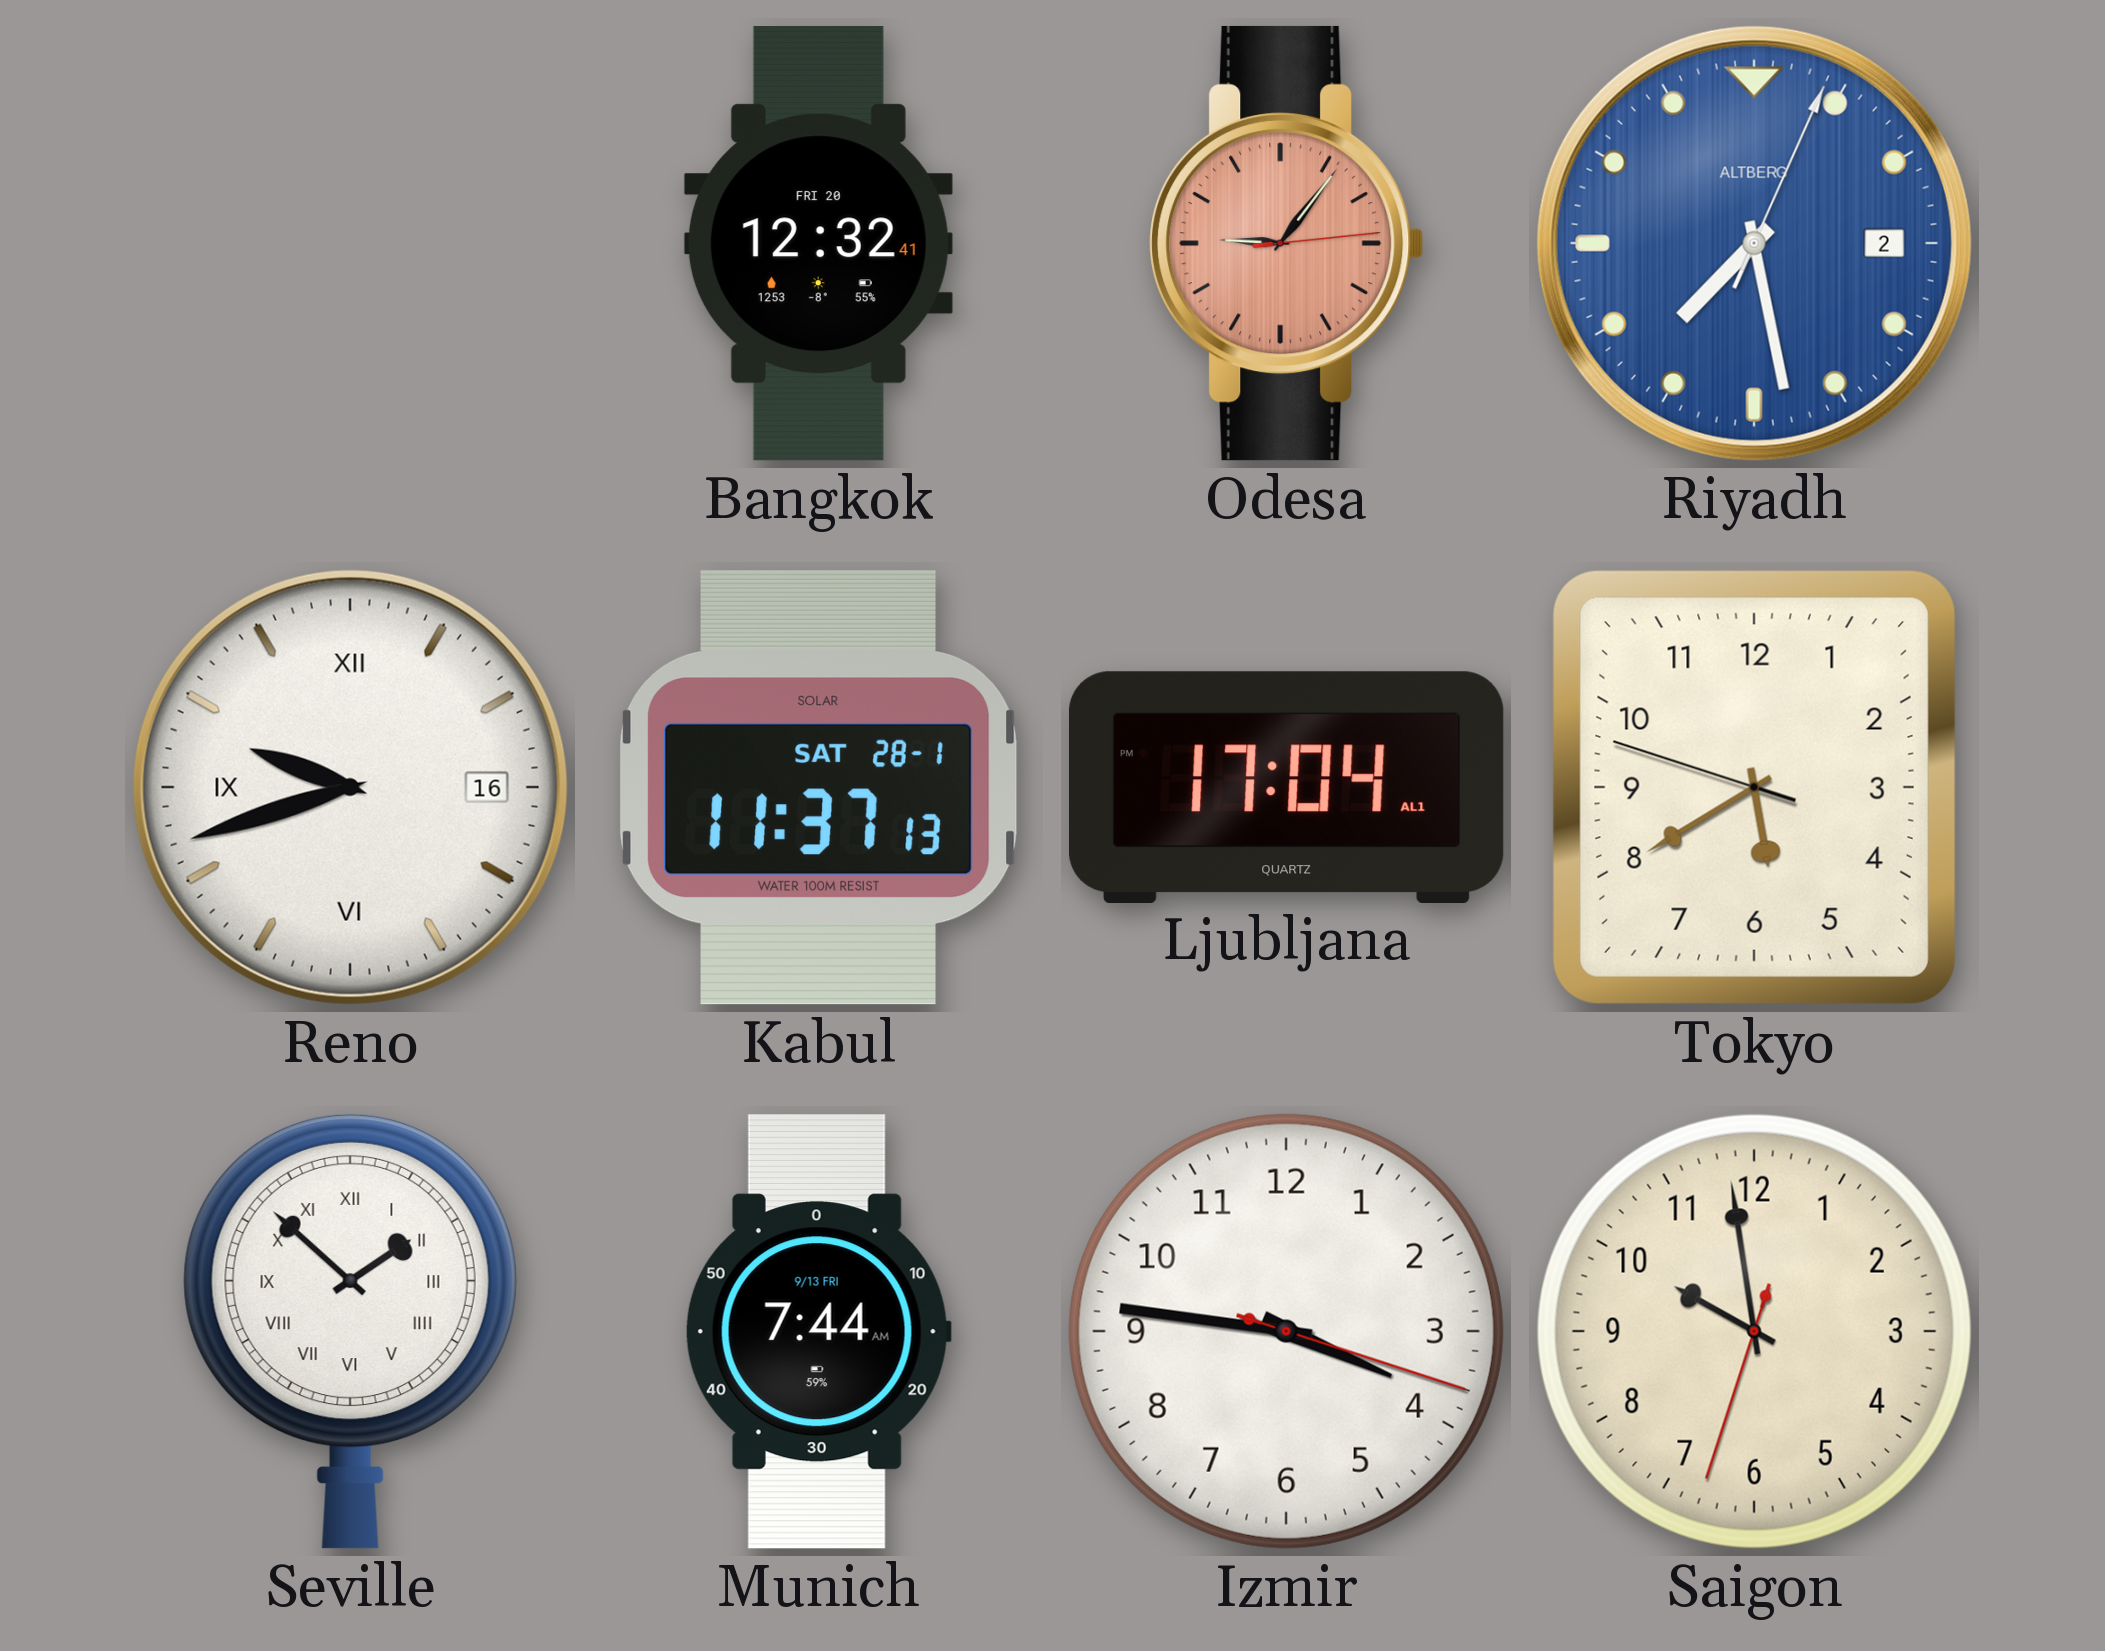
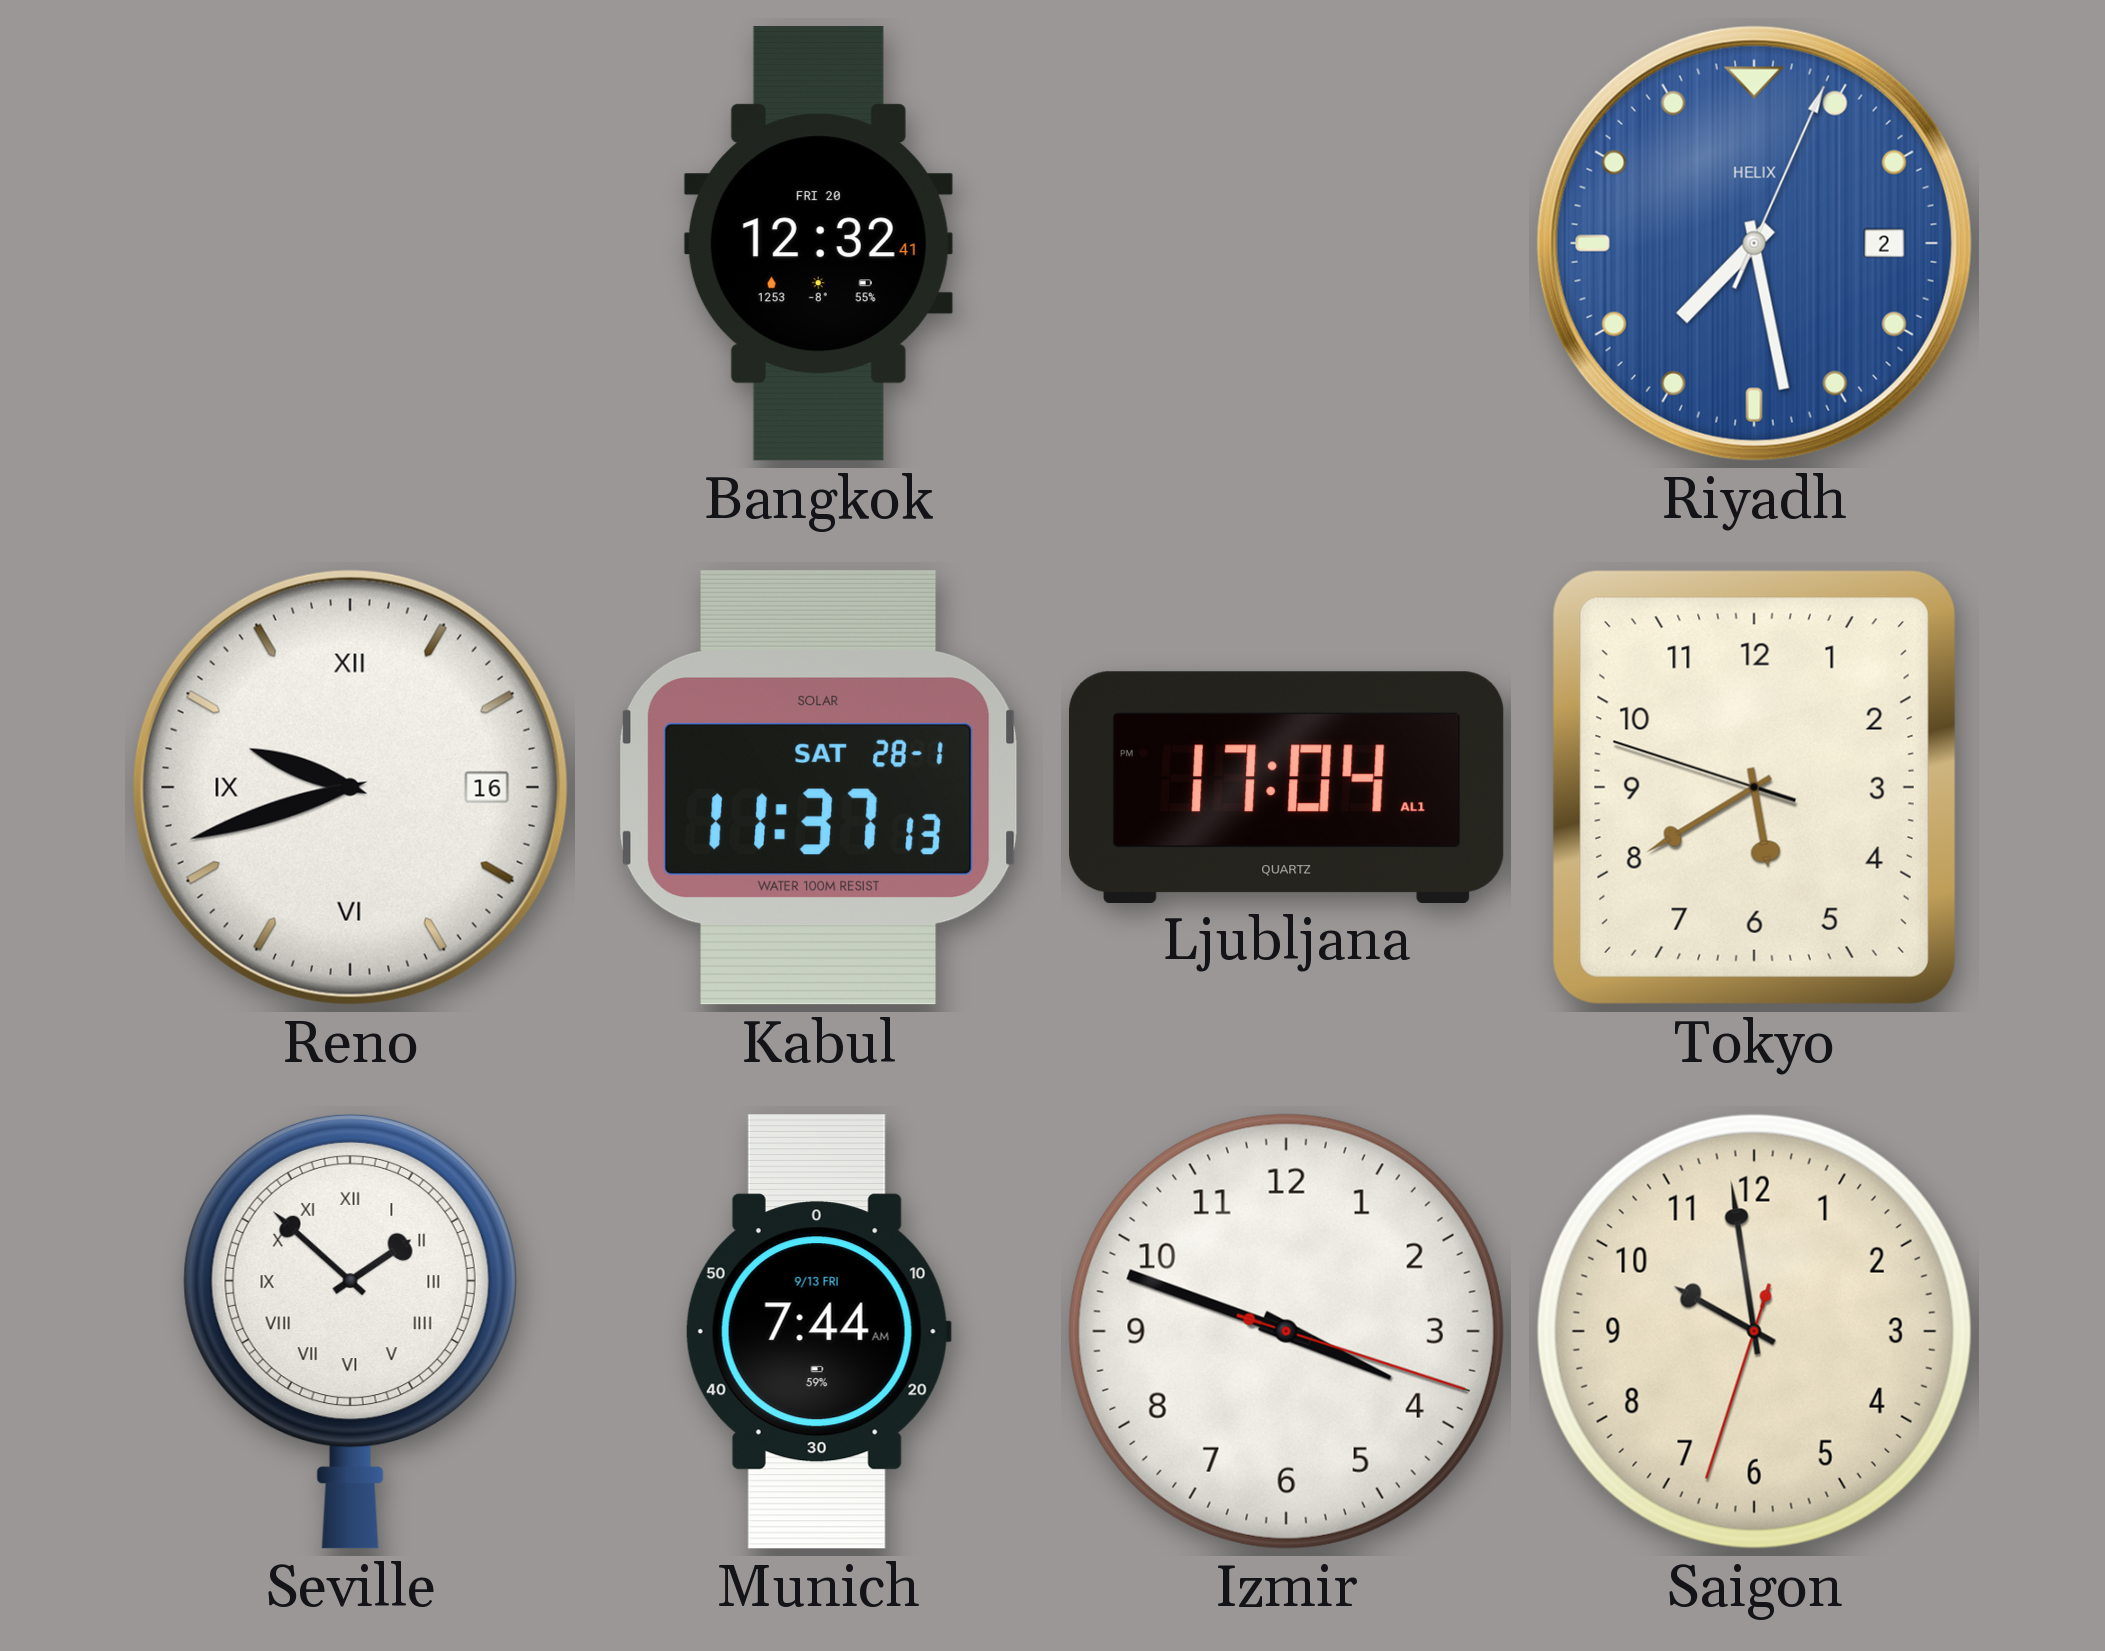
Odesa: 9:06 -> none
Riyadh brand: ALTBERG -> HELIX
Izmir: 3:46 -> 3:48
